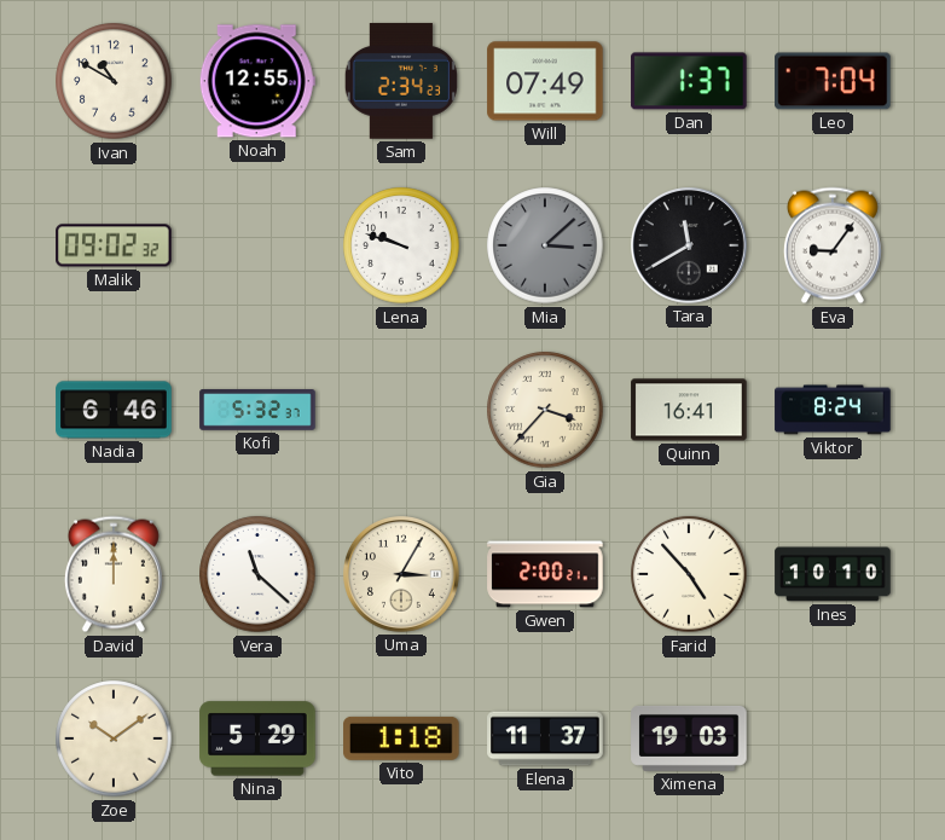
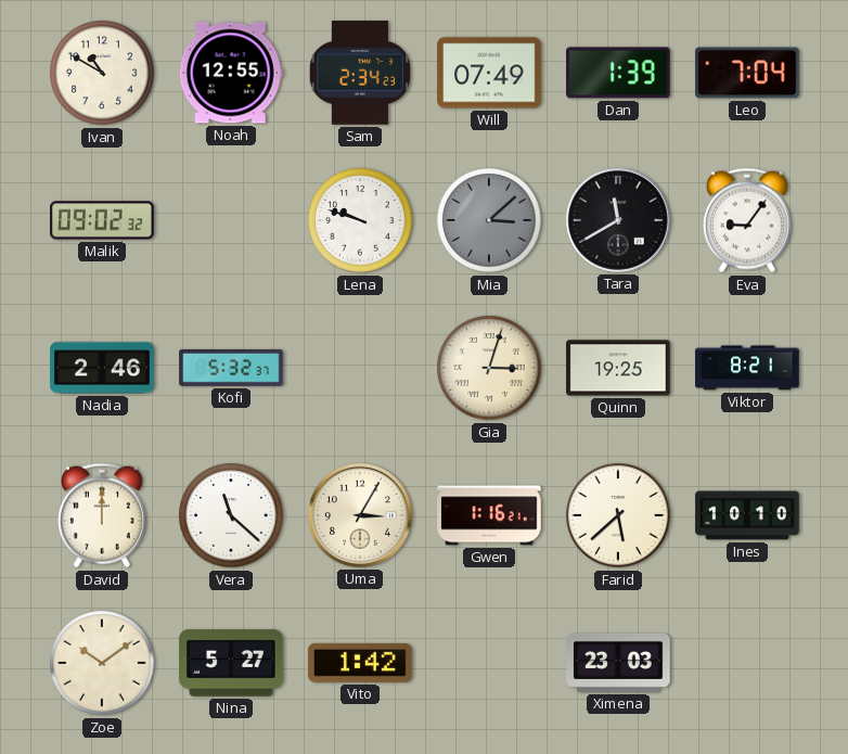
Dan: 1:37 -> 1:39
Nadia: 6:46 -> 2:46
Gia: 3:37 -> 3:03
Quinn: 16:41 -> 19:25
Viktor: 8:24 -> 8:21
Gwen: 2:00 -> 1:16
Farid: 4:53 -> 5:38
Nina: 5:29 -> 5:27
Vito: 1:18 -> 1:42
Elena: 11:37 -> none
Ximena: 19:03 -> 23:03
